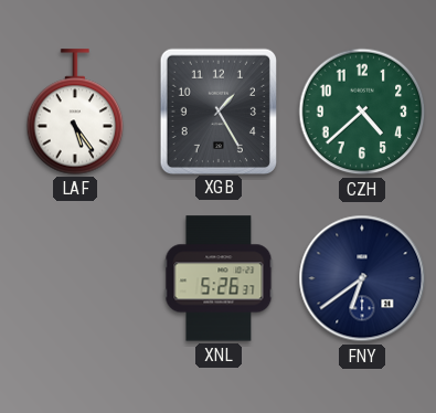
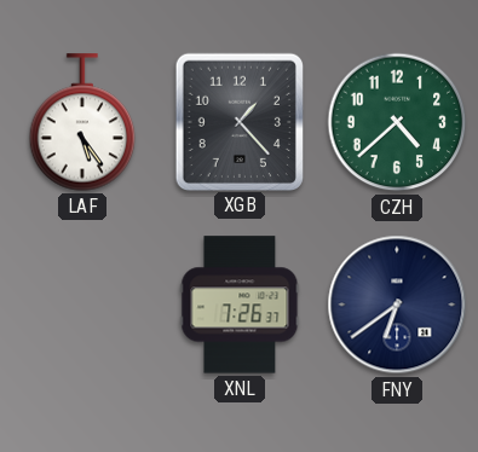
XGB: 1:25 -> 1:23
XNL: 5:26 -> 7:26
